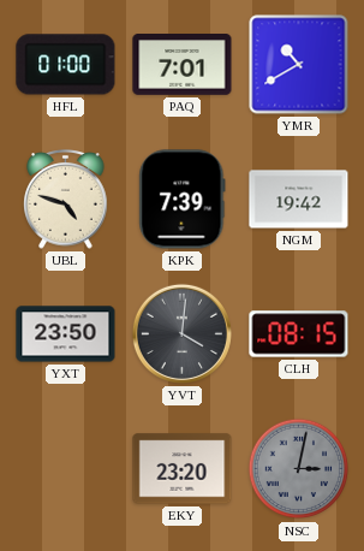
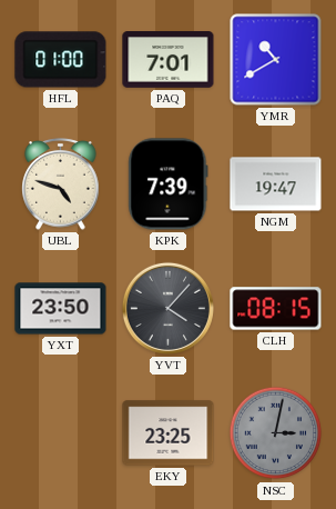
NGM: 19:42 -> 19:47
YVT: 4:01 -> 4:07
EKY: 23:20 -> 23:25
